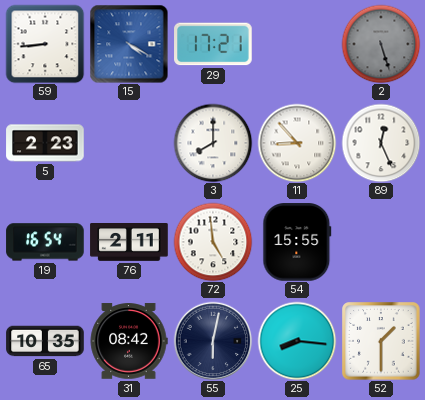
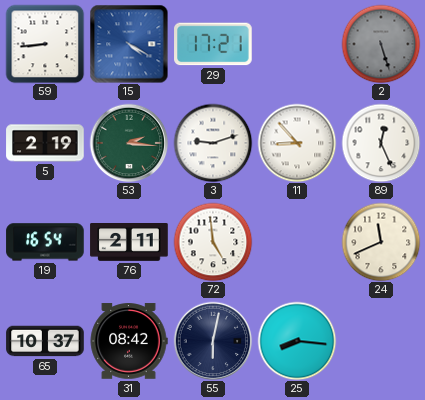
5: 2:23 -> 2:19
53: none -> 2:16
3: 8:00 -> 9:12
54: 15:55 -> none
24: none -> 11:41
65: 10:35 -> 10:37
52: 1:30 -> none
